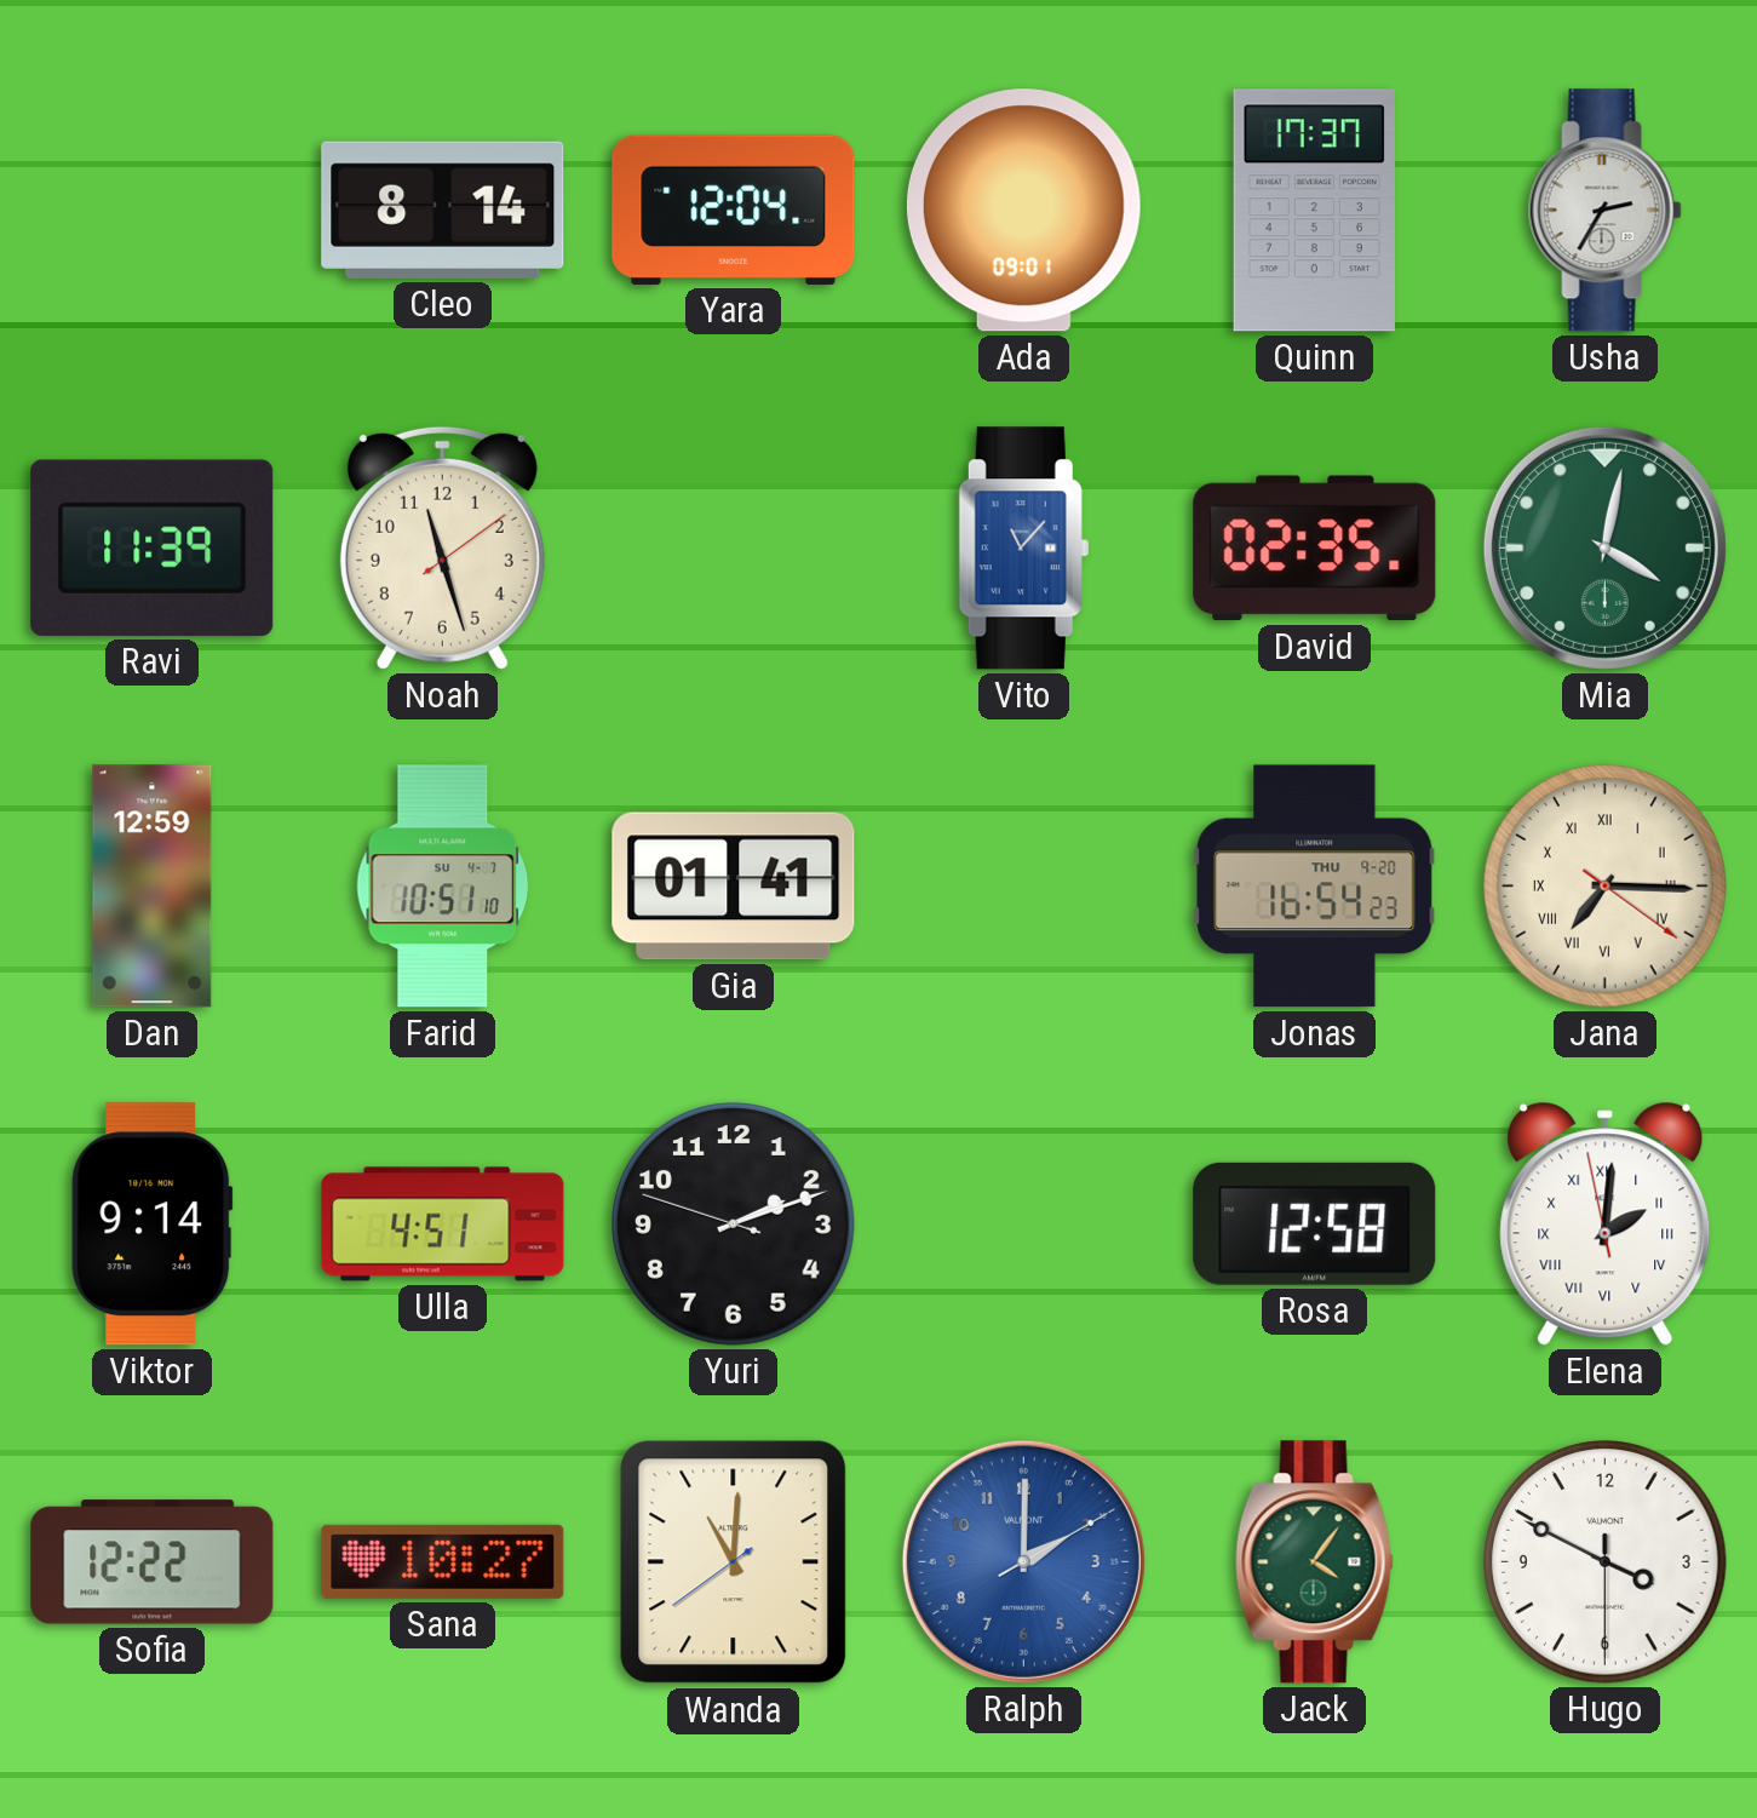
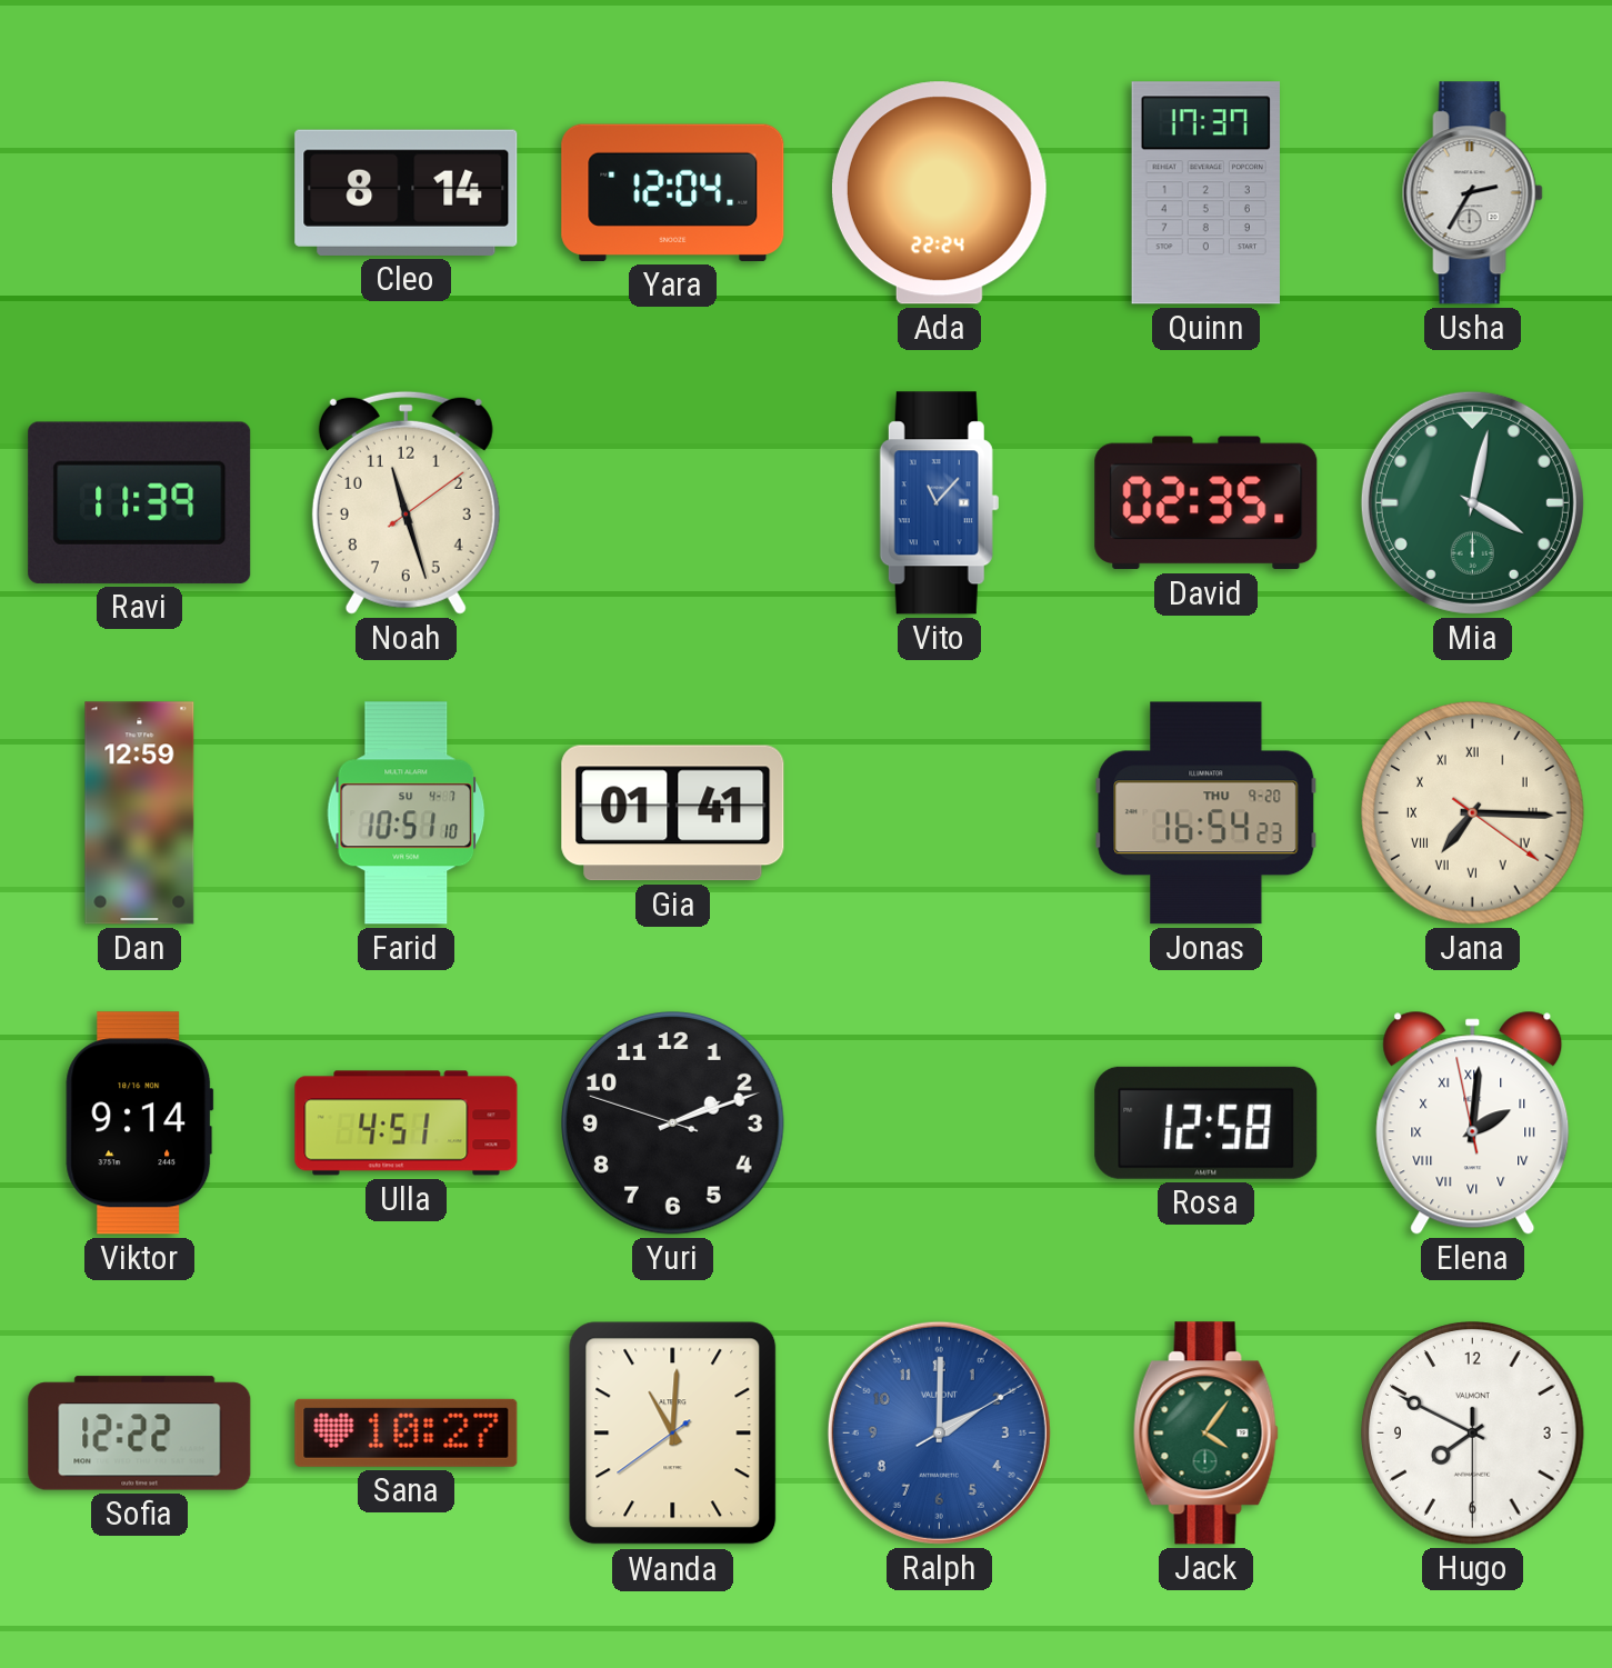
Ada: 09:01 -> 22:24
Hugo: 3:49 -> 7:49
